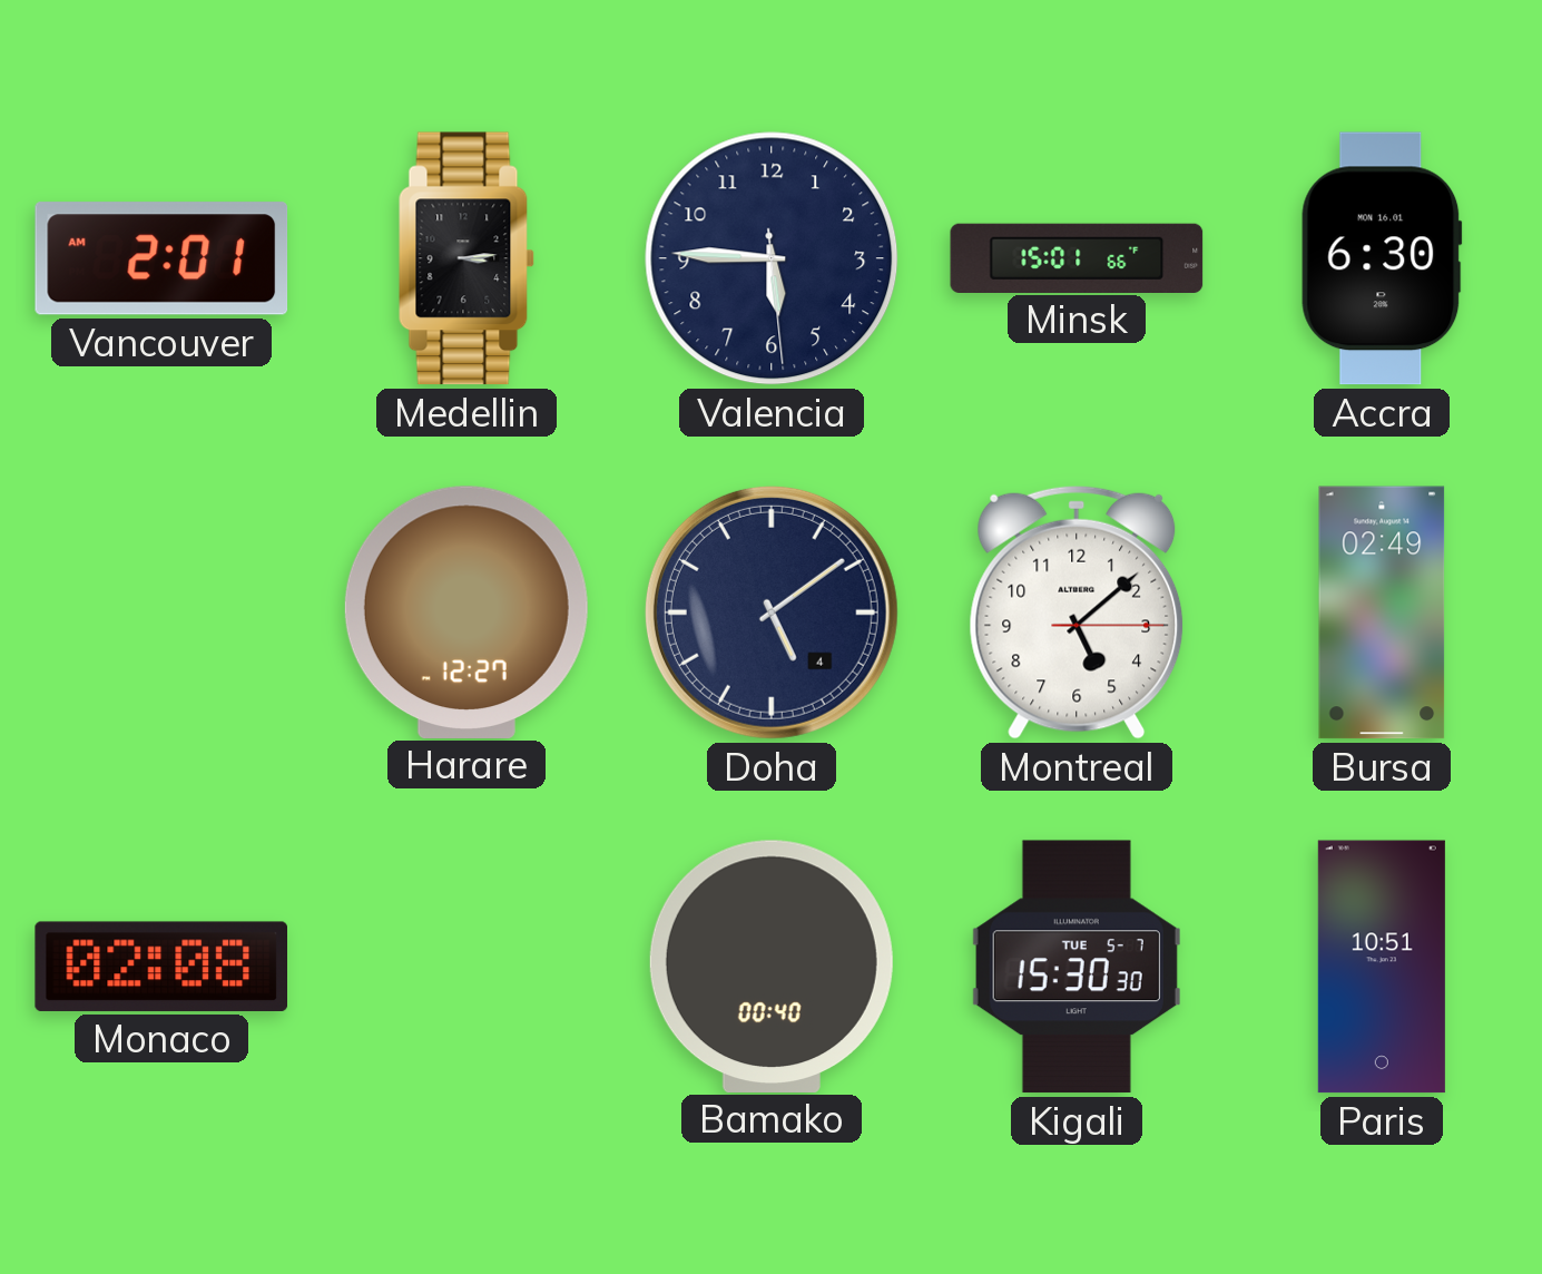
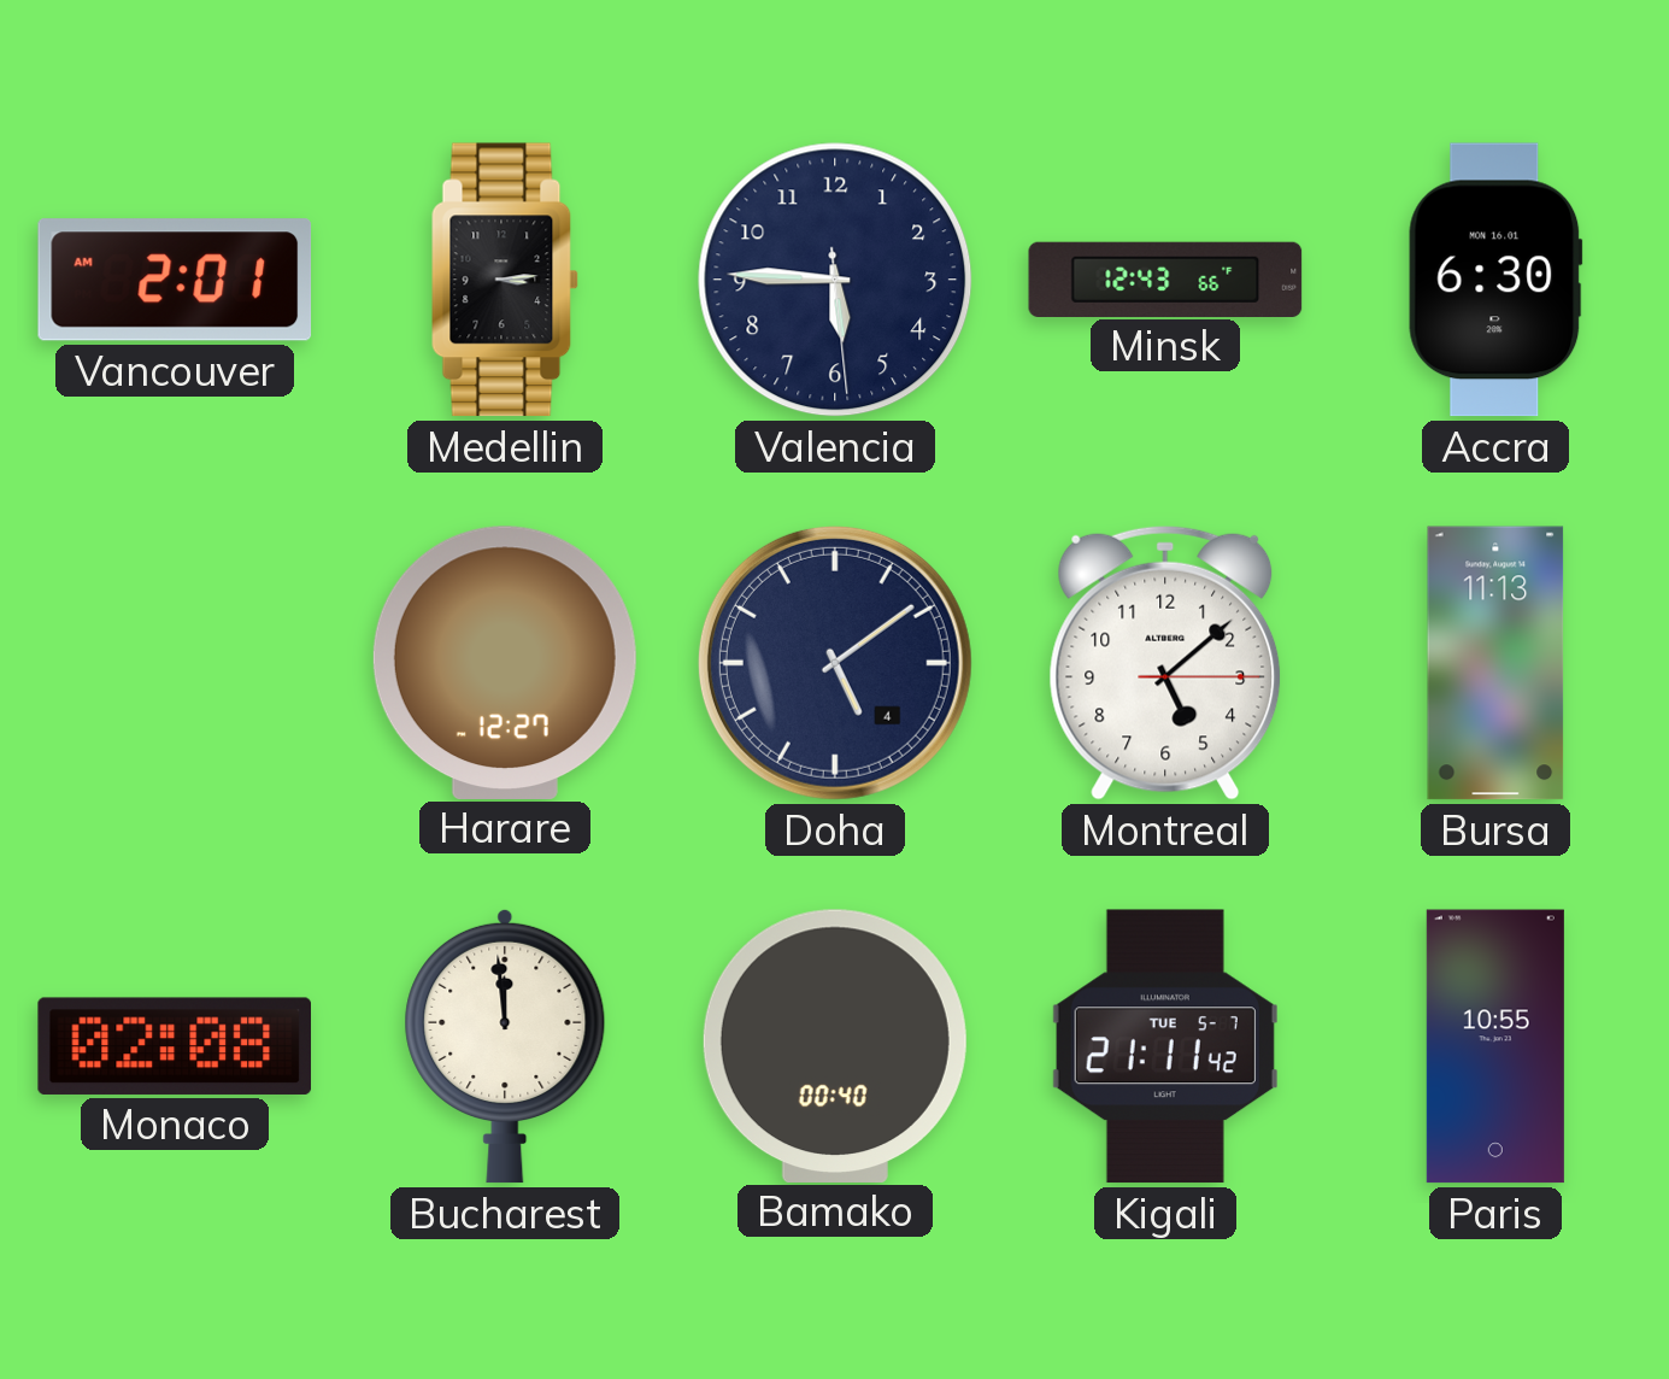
Minsk: 15:01 -> 12:43
Bursa: 02:49 -> 11:13
Bucharest: none -> 11:59
Kigali: 15:30 -> 21:11
Paris: 10:51 -> 10:55
